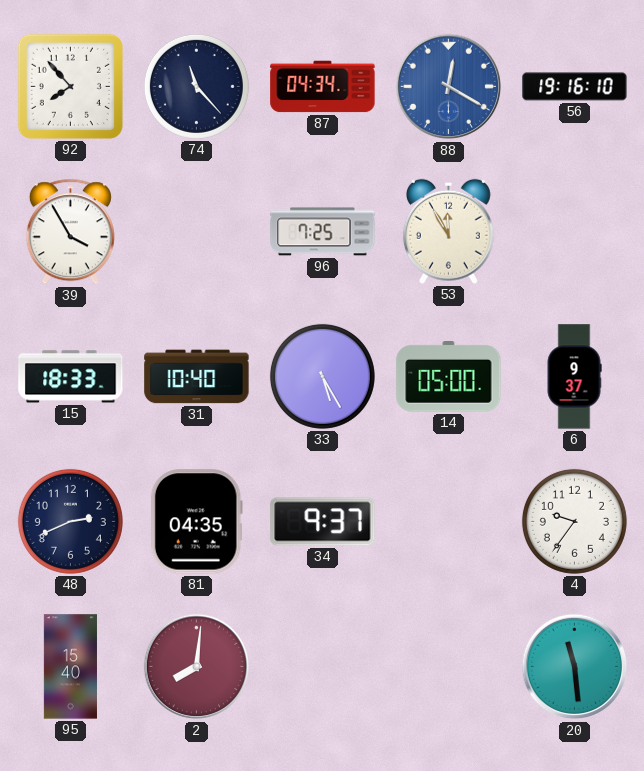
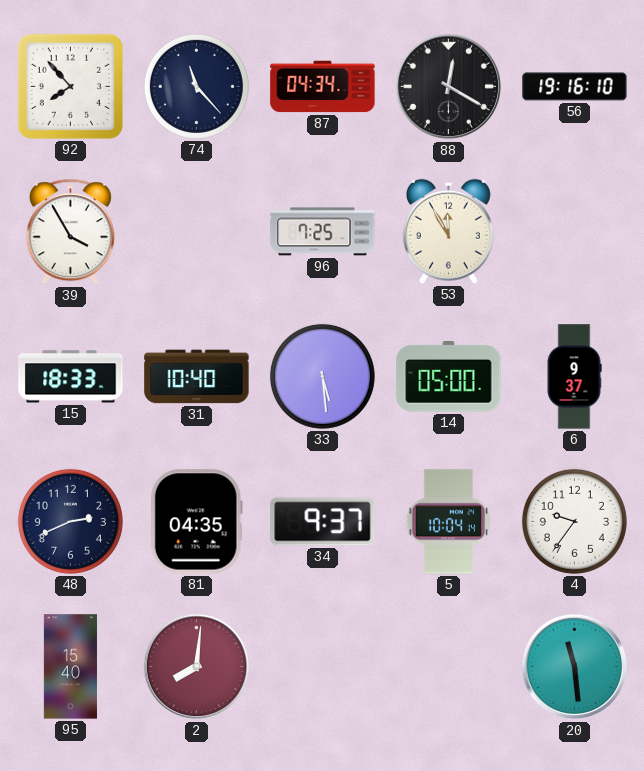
88 dial: blue -> black
33: 5:25 -> 5:29
5: none -> 10:04
